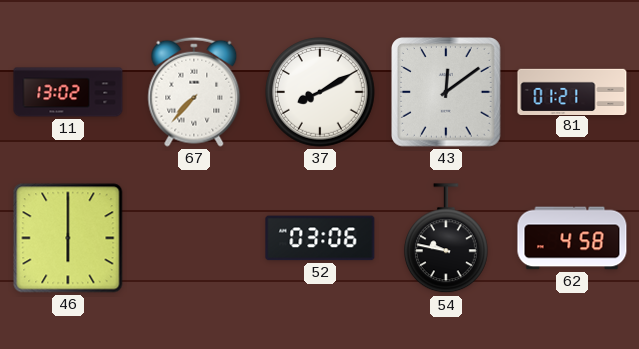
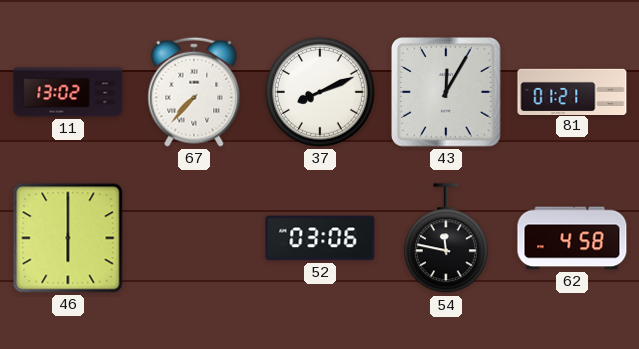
37: 8:10 -> 8:11
43: 12:09 -> 12:05
54: 9:47 -> 11:47
